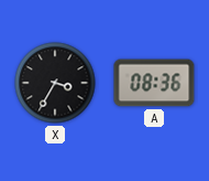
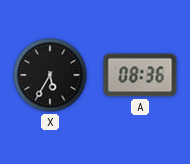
X: 3:35 -> 5:35
